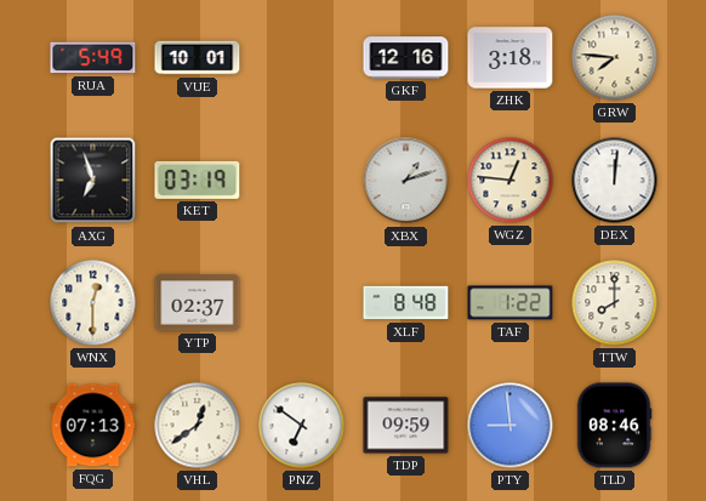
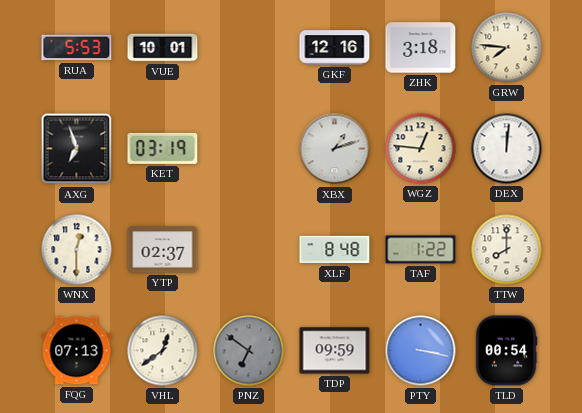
RUA: 5:49 -> 5:53
PNZ dial: white -> grey
PTY: 8:59 -> 3:17
TLD: 08:46 -> 00:54
